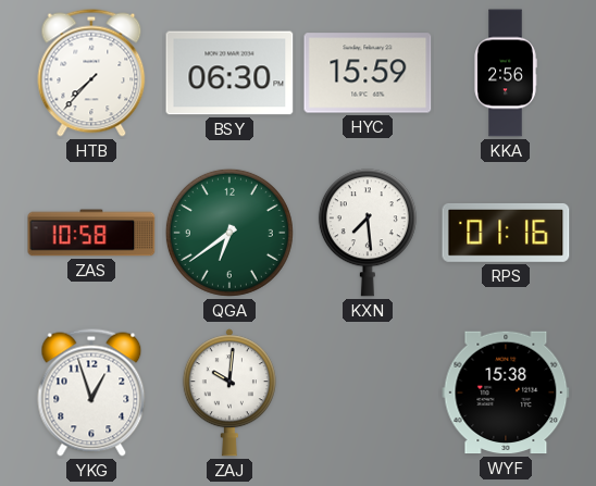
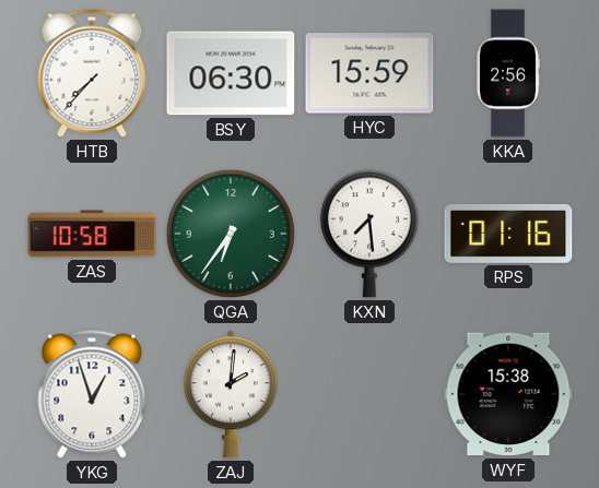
QGA: 6:39 -> 6:36
ZAJ: 10:01 -> 2:01
